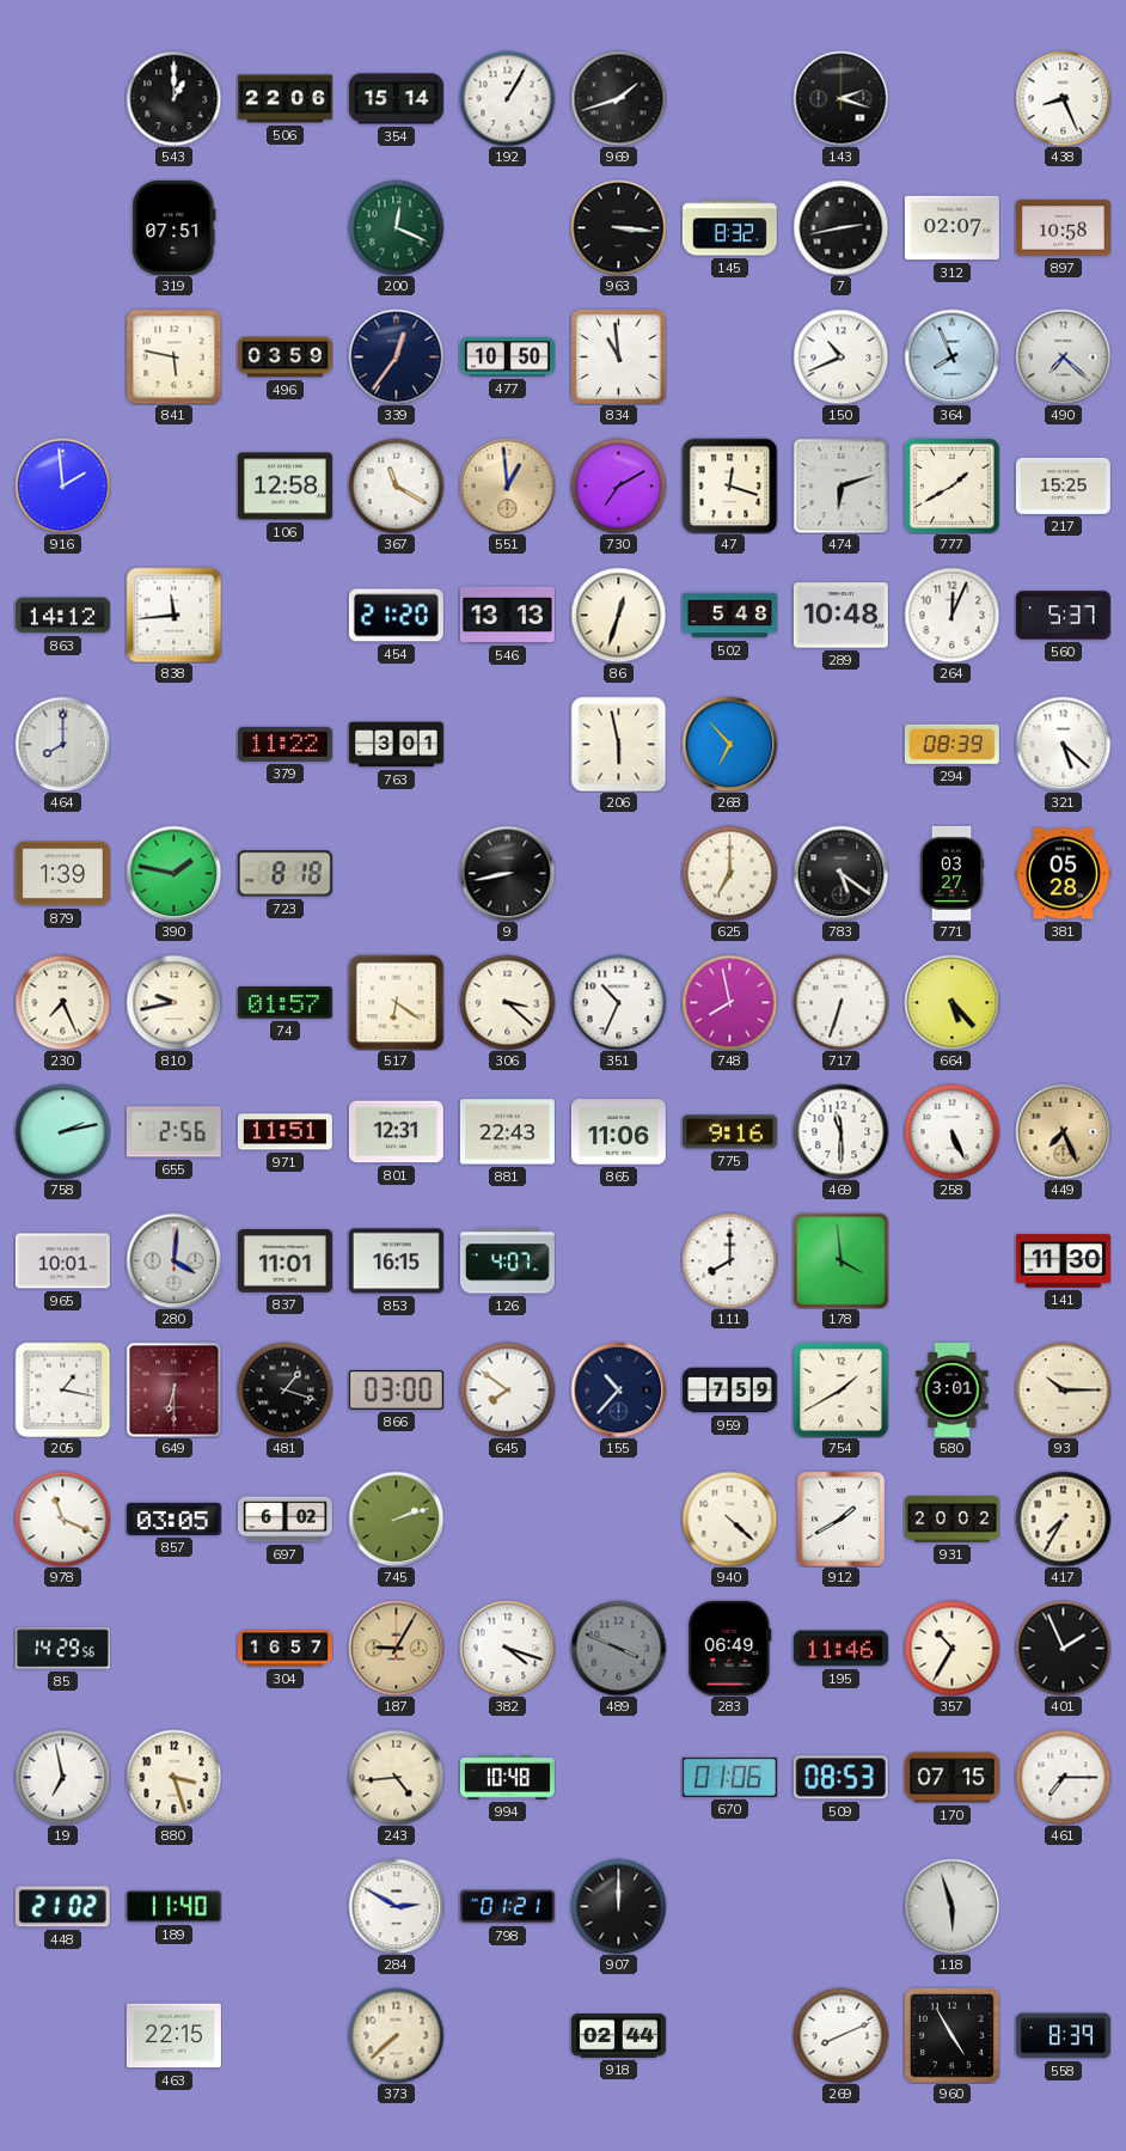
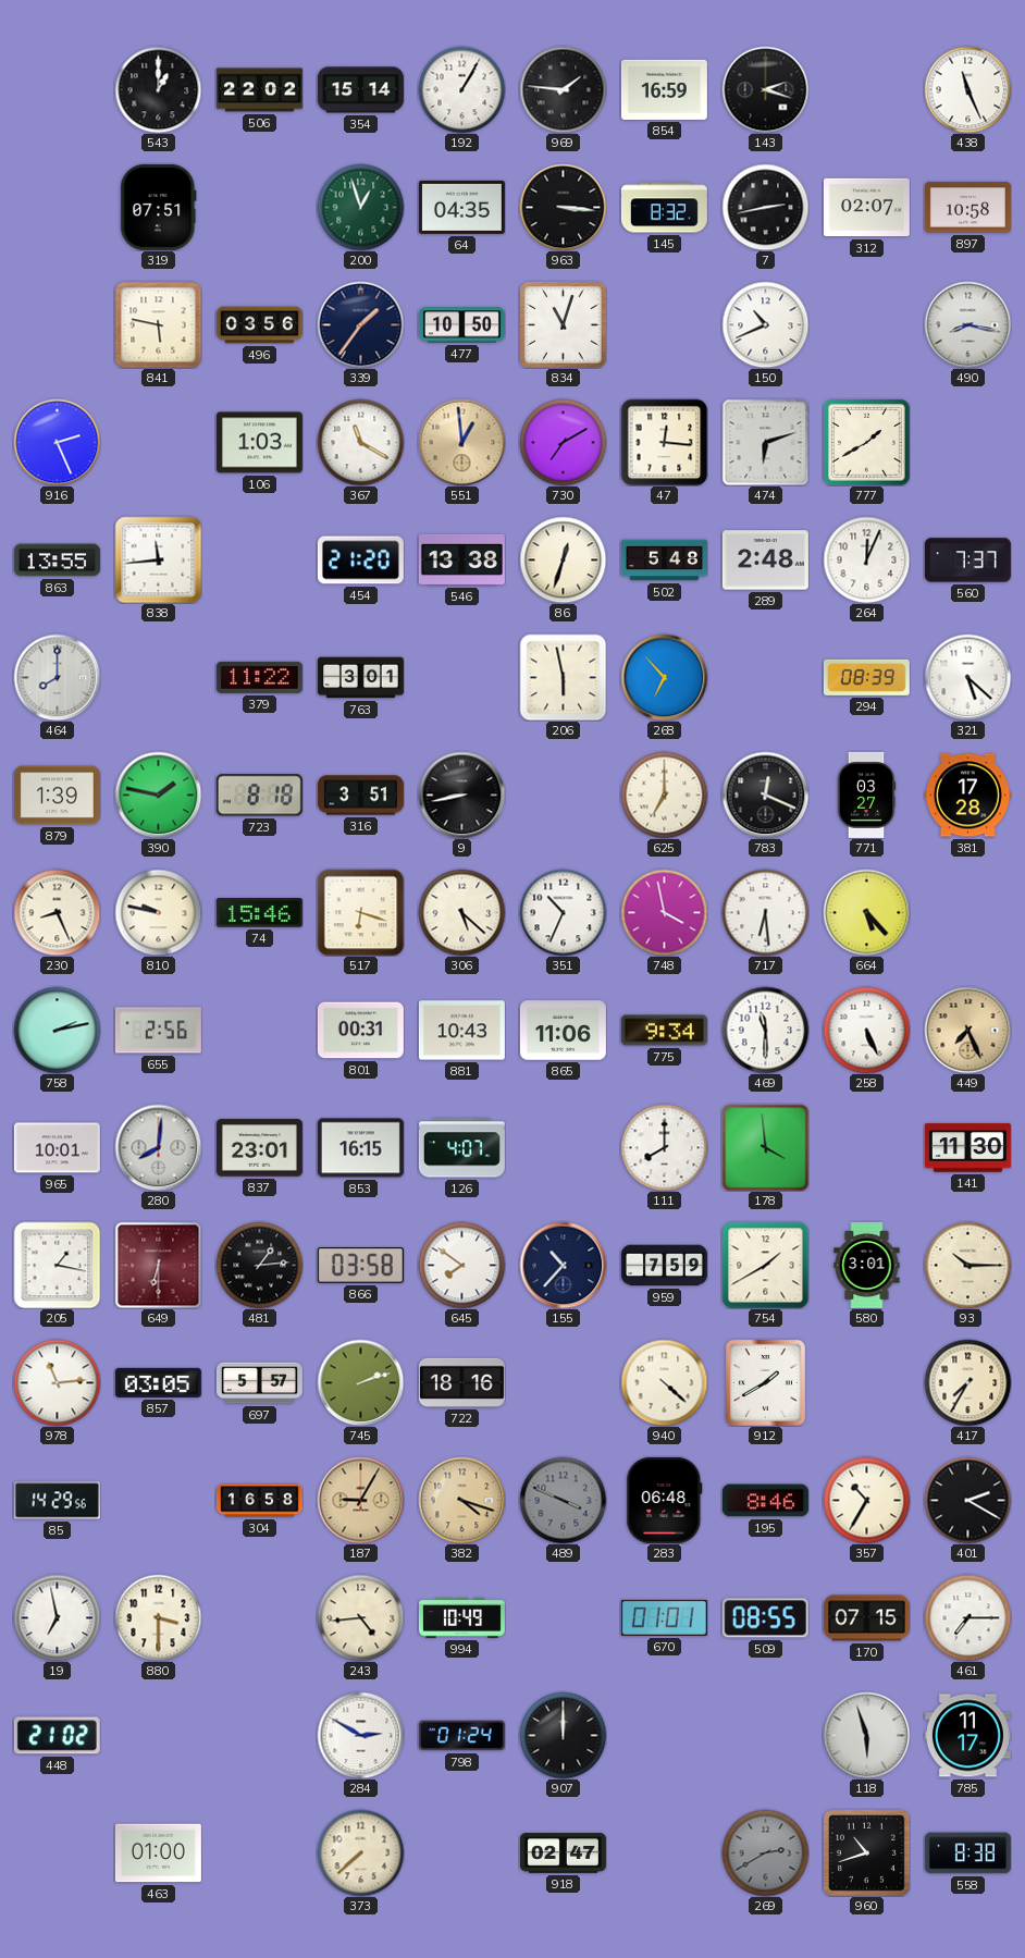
506: 22:06 -> 22:02
969: 1:42 -> 1:46
854: none -> 16:59
438: 8:26 -> 11:26
200: 12:19 -> 12:57
64: none -> 04:35
496: 03:59 -> 03:56
339: 12:36 -> 1:36
834: 10:59 -> 11:03
364: 7:56 -> none
490: 7:22 -> 8:17
916: 1:59 -> 2:26
106: 12:58 -> 1:03
47: 12:18 -> 12:16
217: 15:25 -> none
863: 14:12 -> 13:55
546: 13:13 -> 13:38
289: 10:48 -> 2:48
560: 5:37 -> 7:37
316: none -> 3:51
783: 5:21 -> 12:19
381: 05:28 -> 17:28
230: 7:26 -> 8:26
810: 9:43 -> 9:47
74: 01:57 -> 15:46
517: 6:21 -> 6:18
306: 3:22 -> 5:22
748: 7:58 -> 3:58
717: 6:33 -> 6:29
971: 11:51 -> none
801: 12:31 -> 00:31
881: 22:43 -> 10:43
775: 9:16 -> 9:34
280: 4:01 -> 8:01
837: 11:01 -> 23:01
481: 1:18 -> 1:14
866: 03:00 -> 03:58
978: 11:19 -> 11:14
697: 6:02 -> 5:57
722: none -> 18:16
931: 20:02 -> none
304: 16:57 -> 16:58
382 dial: white -> champagne
283: 06:49 -> 06:48
195: 11:46 -> 8:46
401: 1:56 -> 2:20
880: 3:27 -> 3:30
994: 10:48 -> 10:49
670: 01:06 -> 01:01
509: 08:53 -> 08:55
189: 11:40 -> none
798: 01:21 -> 01:24
785: none -> 11:17
463: 22:15 -> 01:00
918: 02:44 -> 02:47
269: 8:11 -> 2:40
269 dial: white -> grey
960: 4:55 -> 10:42
558: 8:39 -> 8:38
